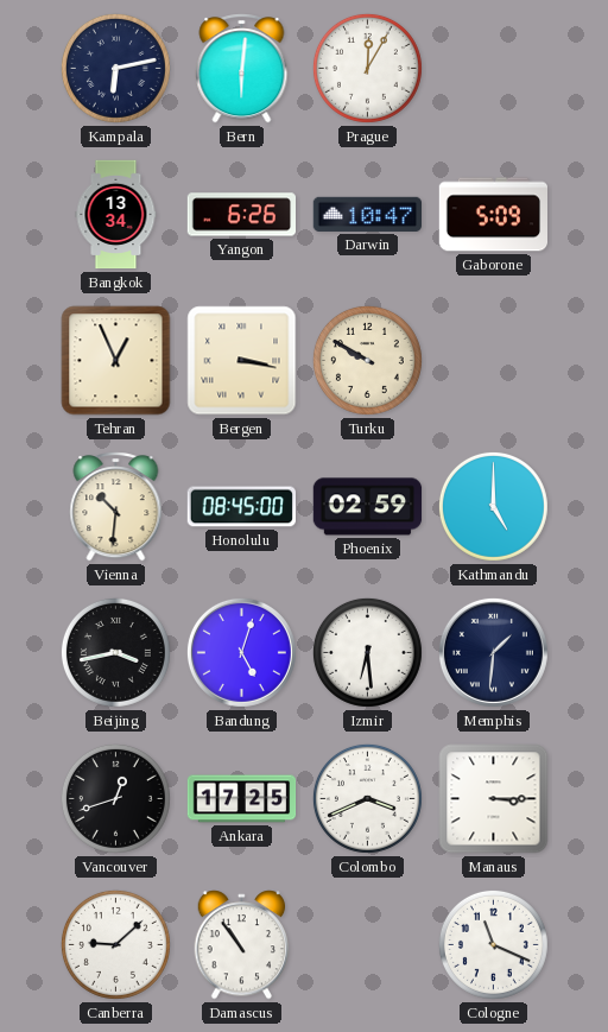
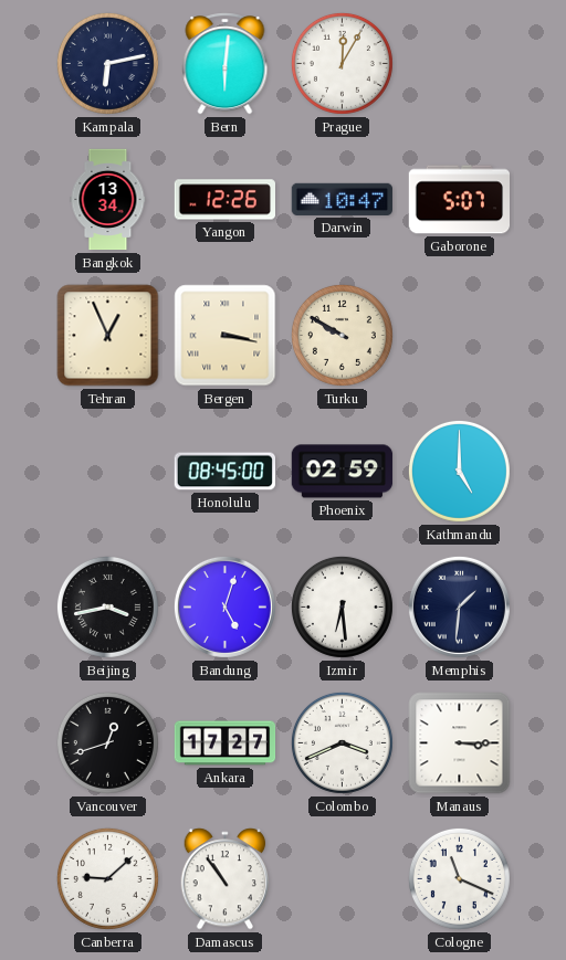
Yangon: 6:26 -> 12:26
Gaborone: 5:09 -> 5:07
Vienna: 10:31 -> none
Ankara: 17:25 -> 17:27
